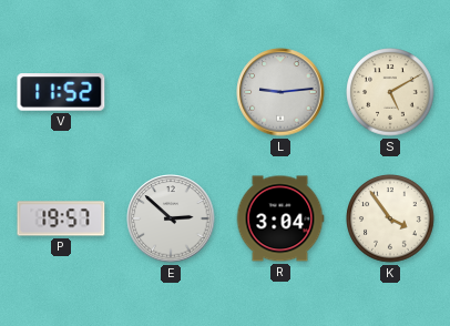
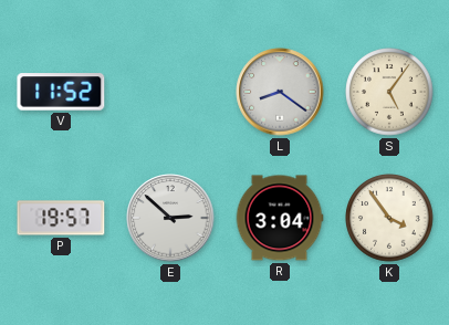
L: 9:14 -> 8:21
S: 5:10 -> 5:06
